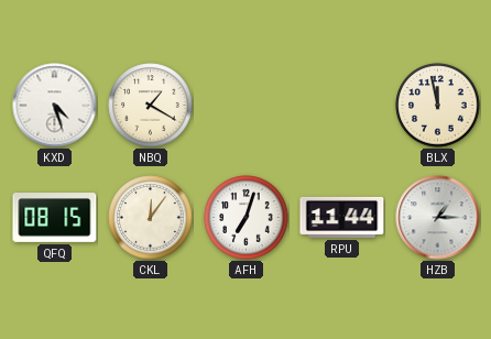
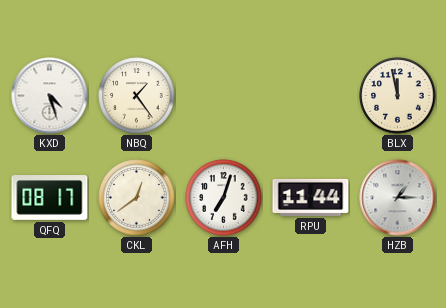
NBQ: 1:20 -> 1:24
QFQ: 08:15 -> 08:17
CKL: 12:06 -> 12:39
